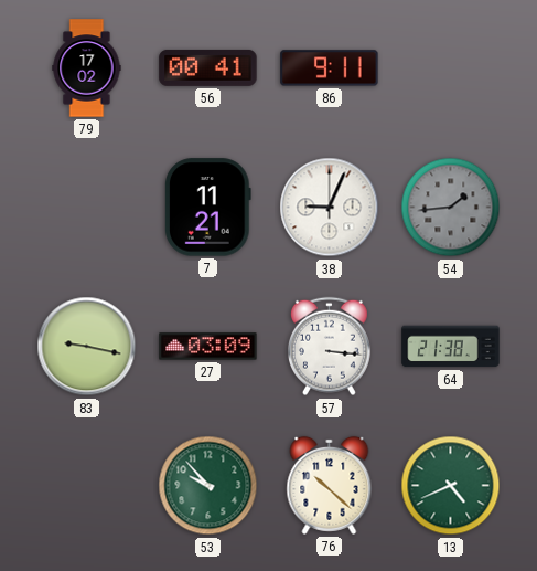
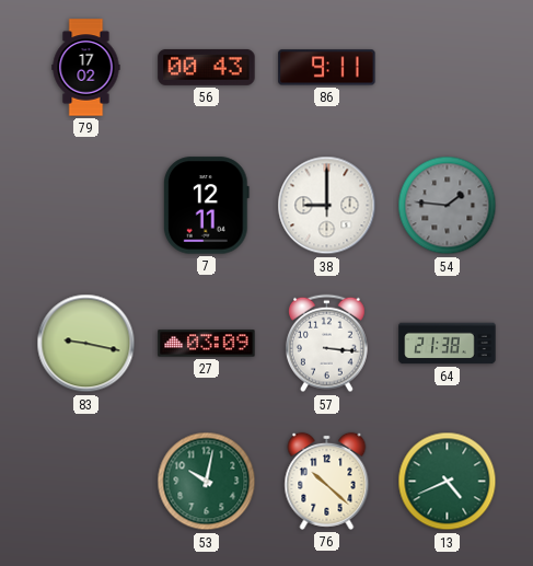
56: 00:41 -> 00:43
7: 11:21 -> 12:11
38: 9:04 -> 9:00
54: 1:44 -> 1:46
53: 9:53 -> 10:02
